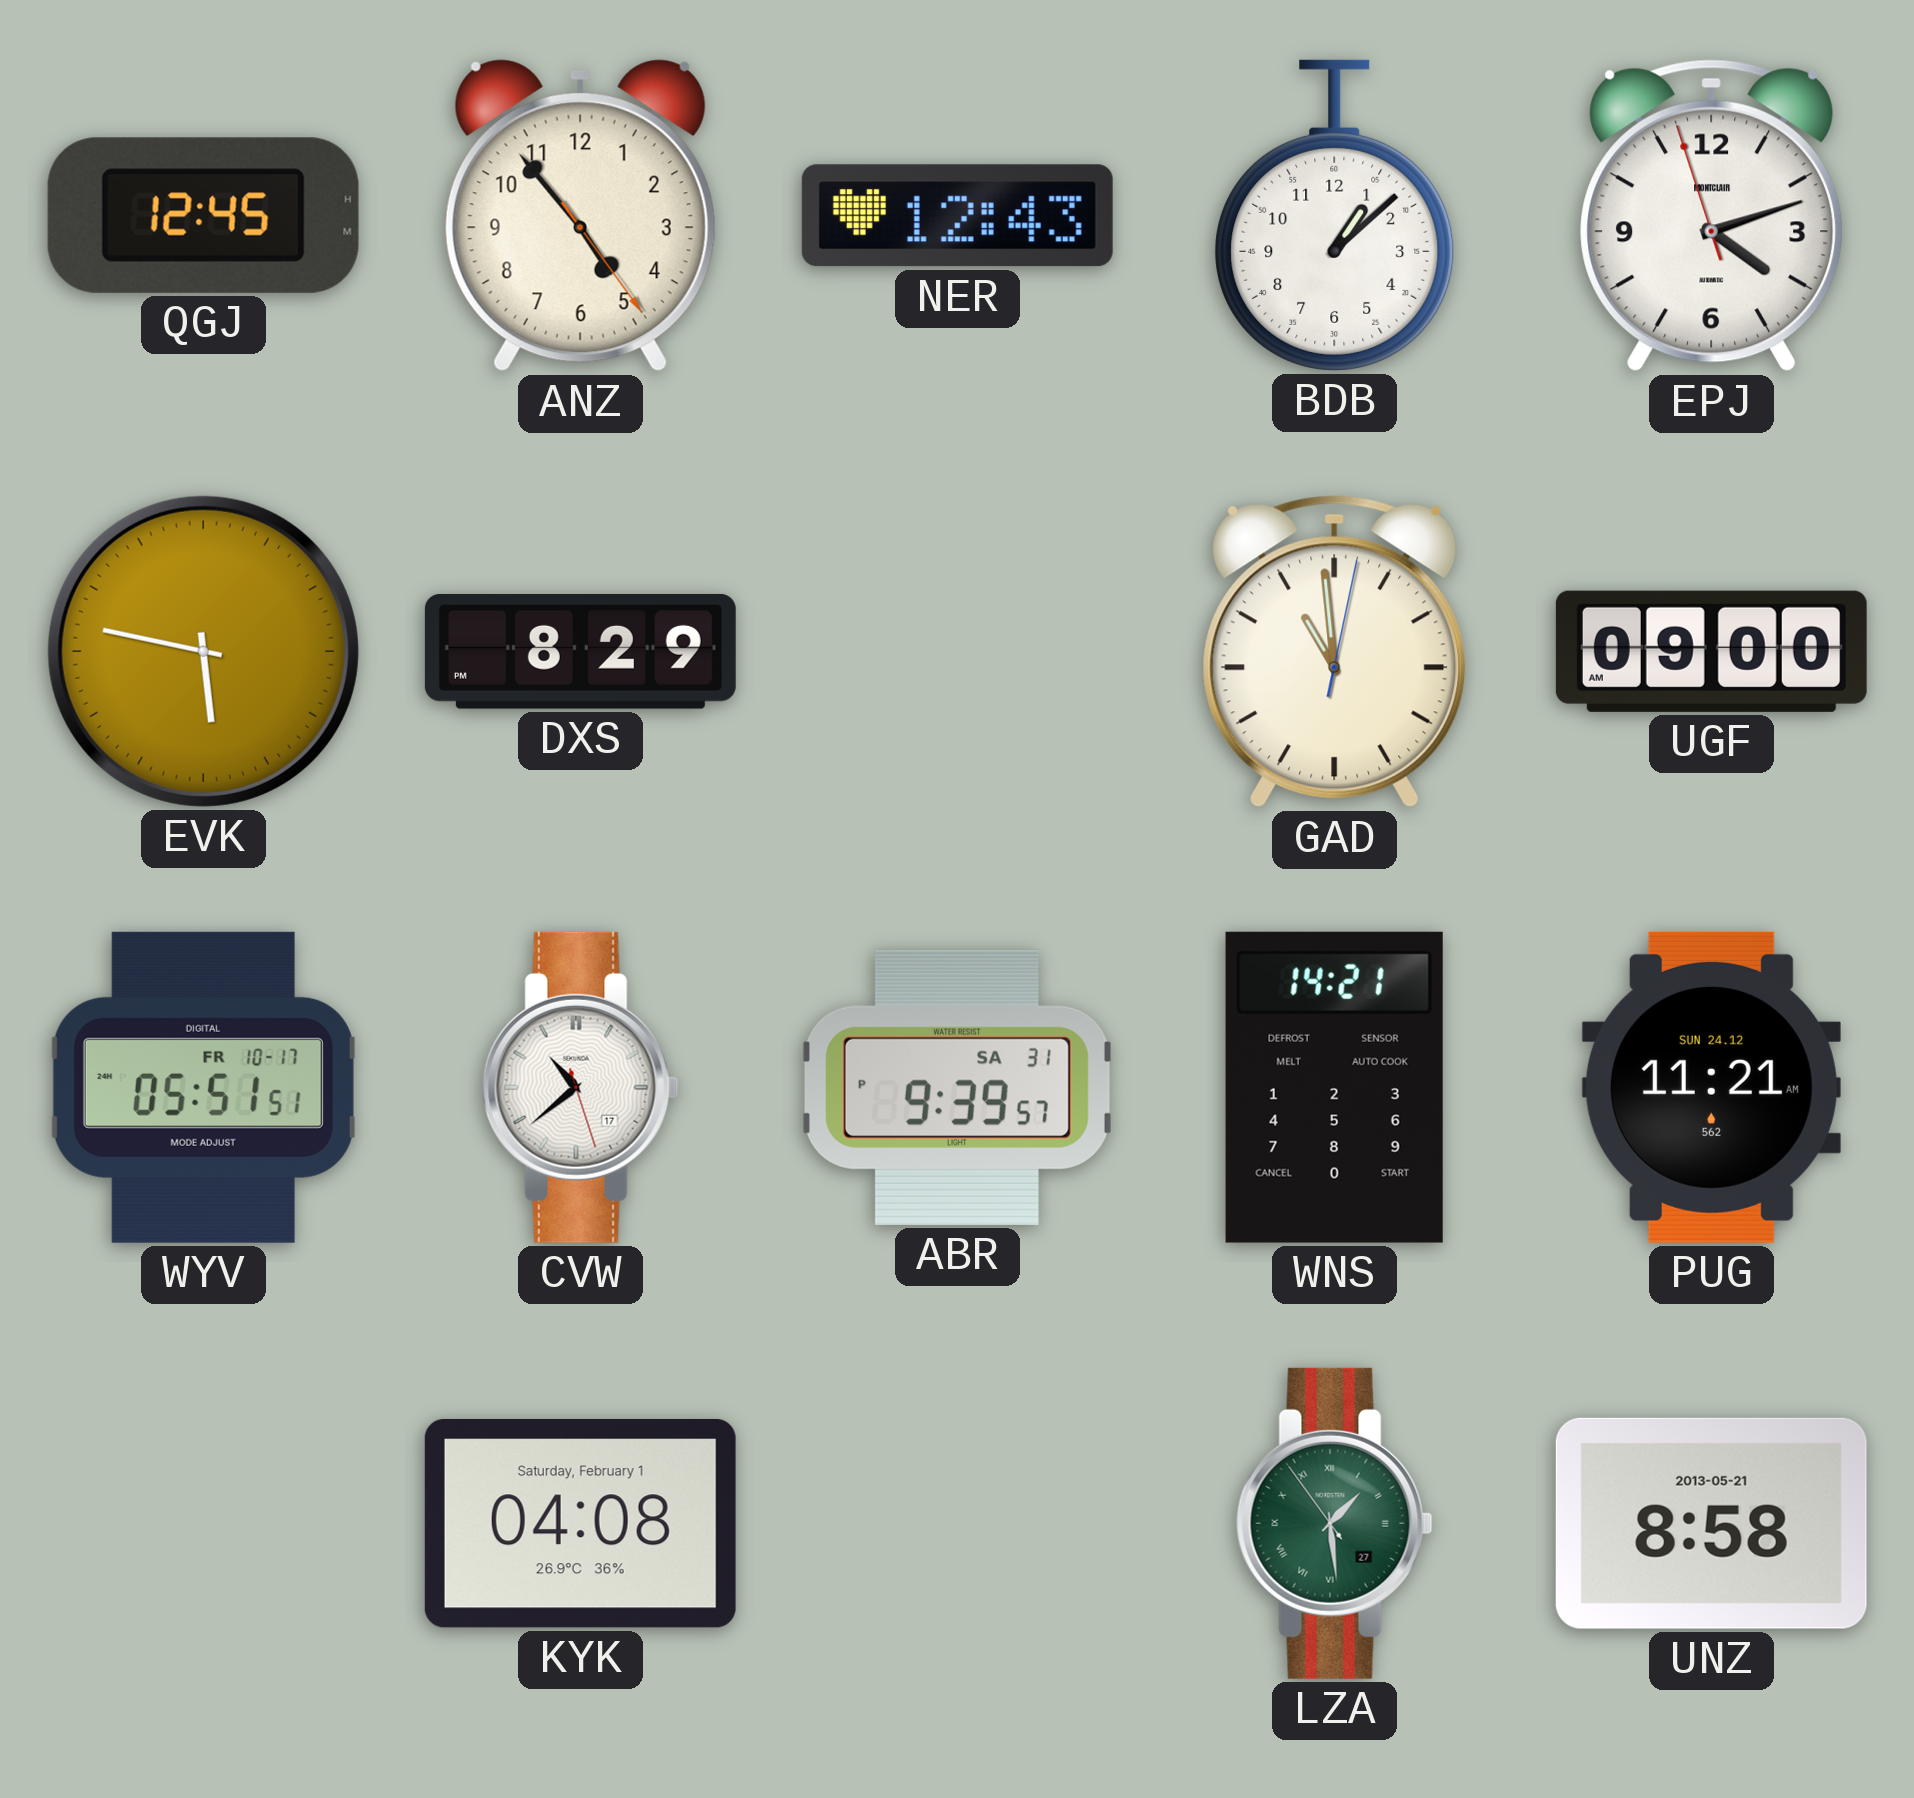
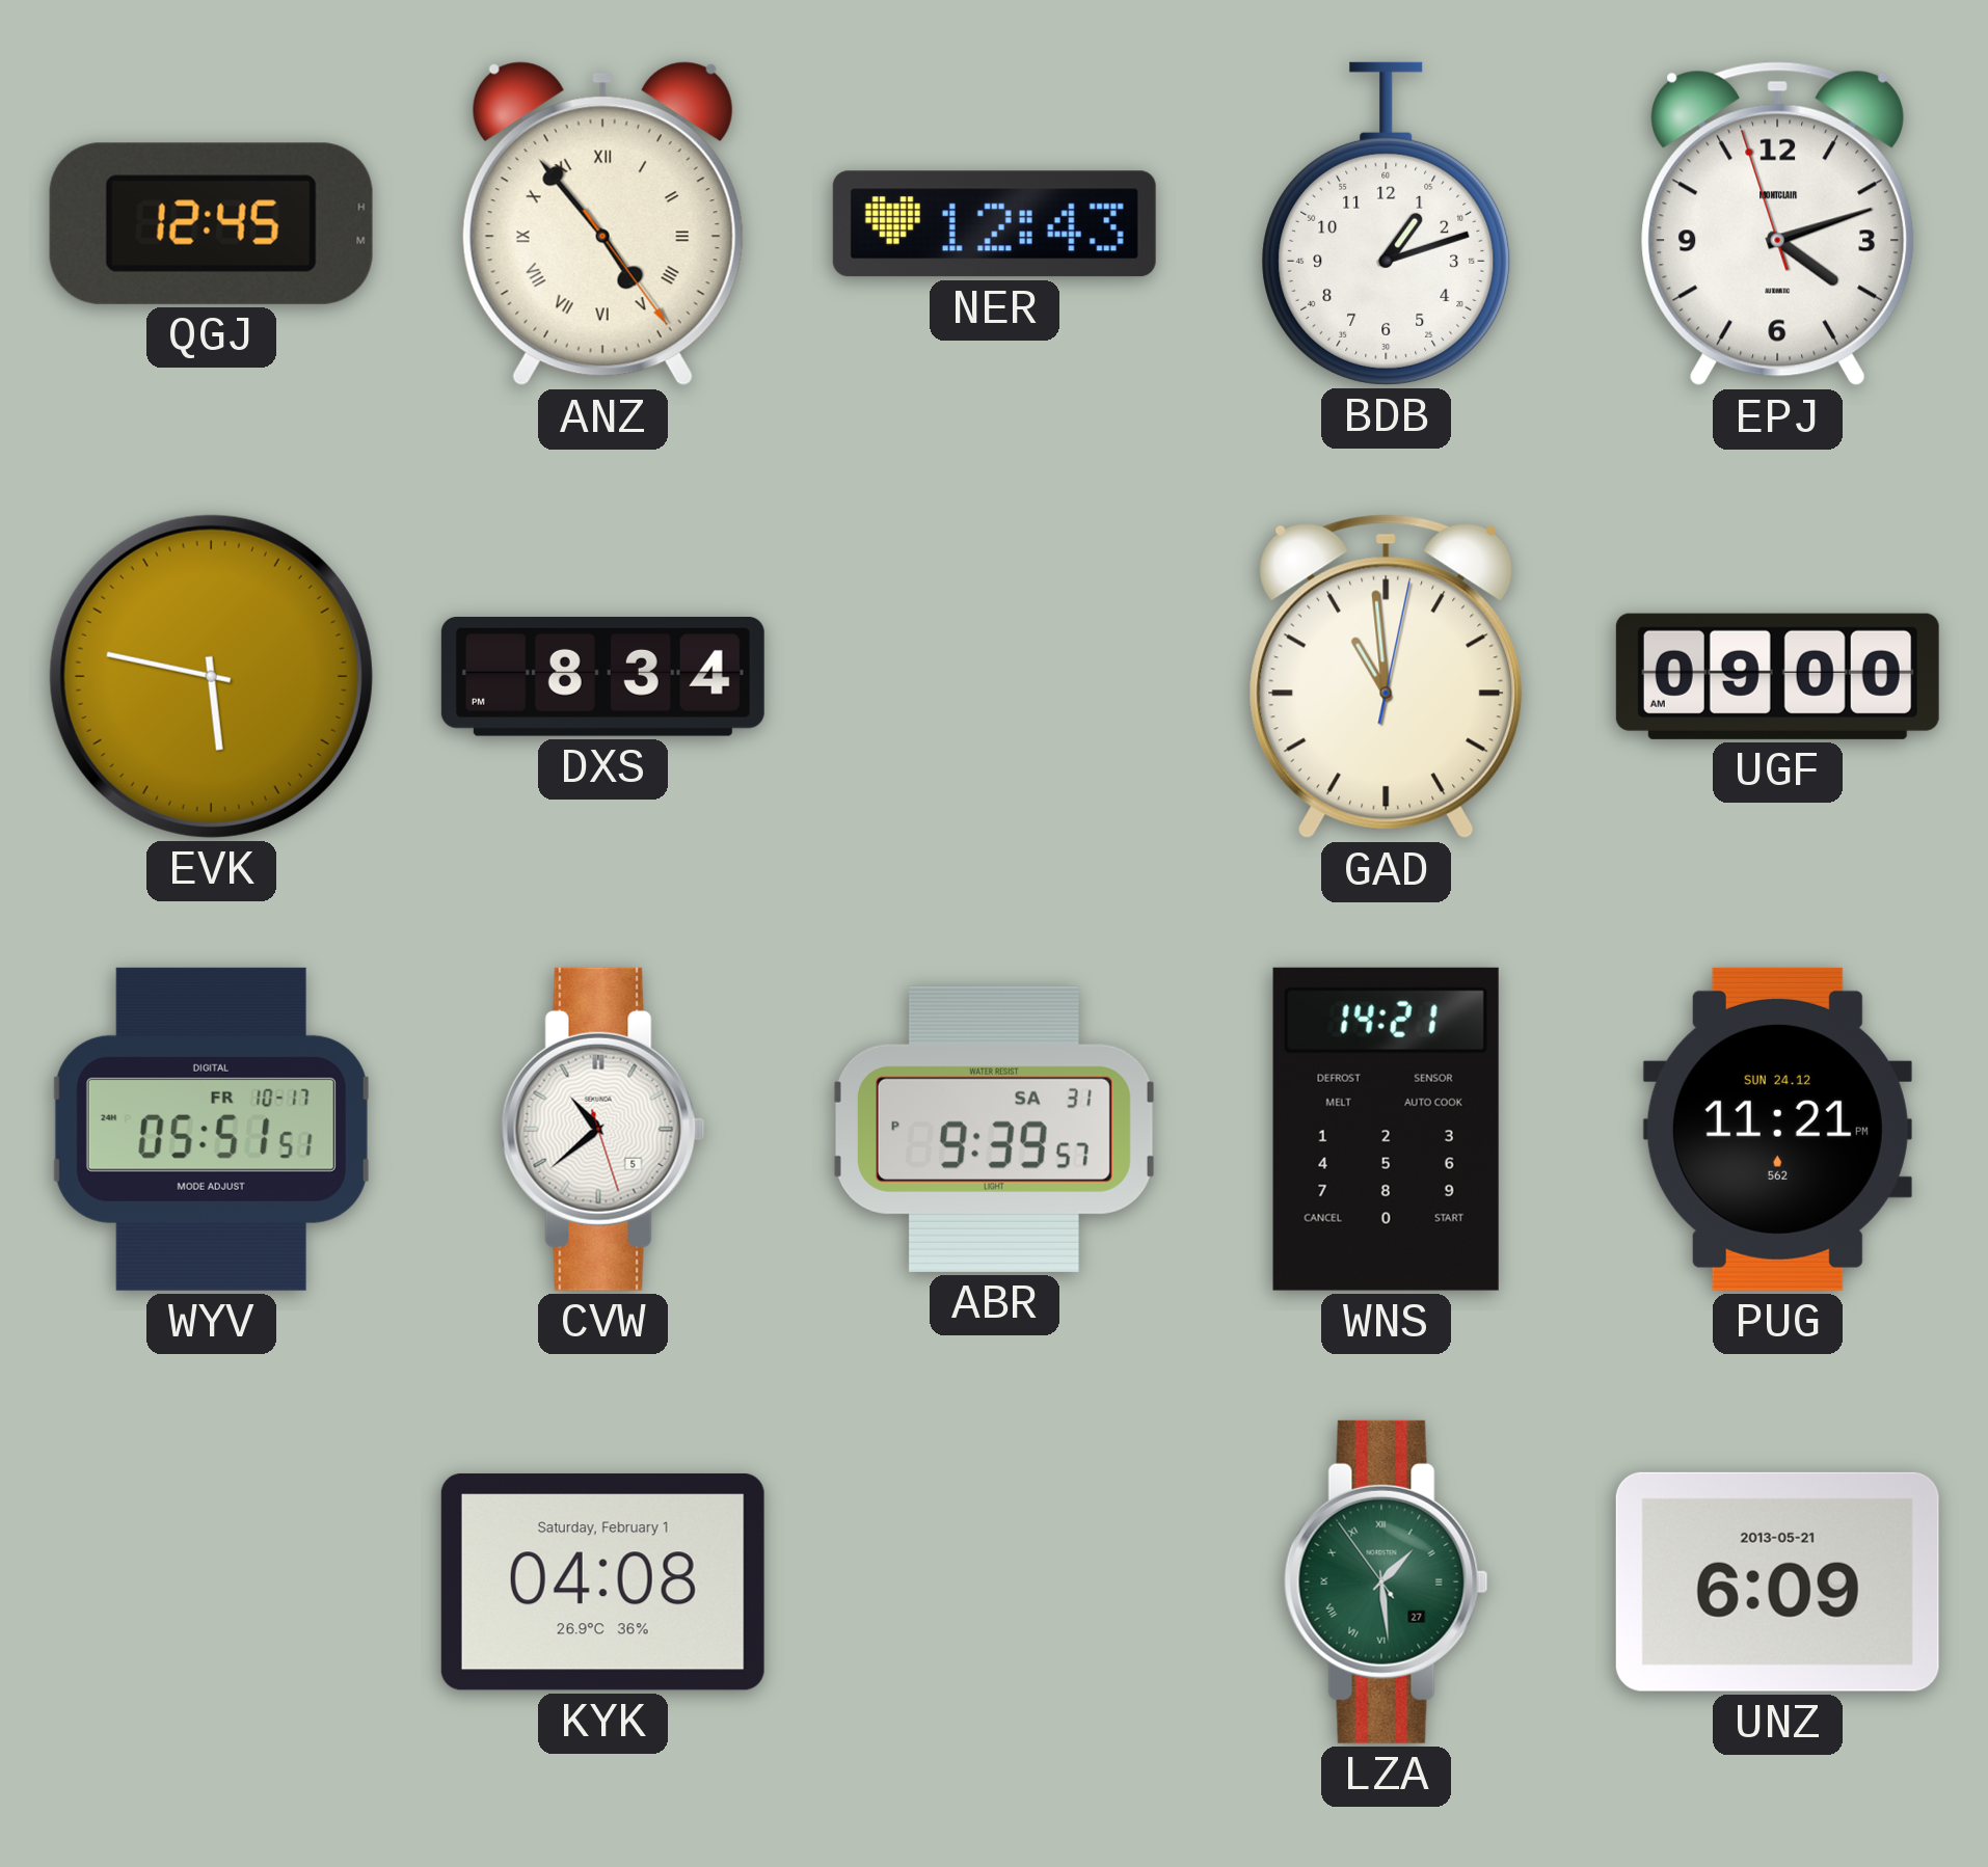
ANZ numerals: Arabic -> Roman
BDB: 1:08 -> 1:12
DXS: 8:29 -> 8:34
CVW date: 17 -> 5
PUG: 11:21 AM -> 11:21 PM
UNZ: 8:58 -> 6:09
